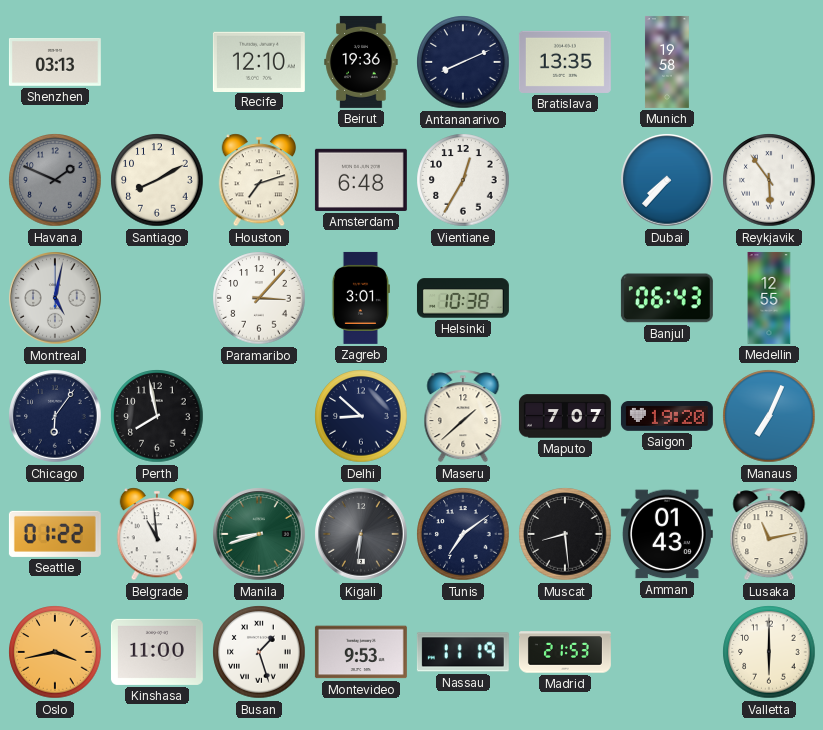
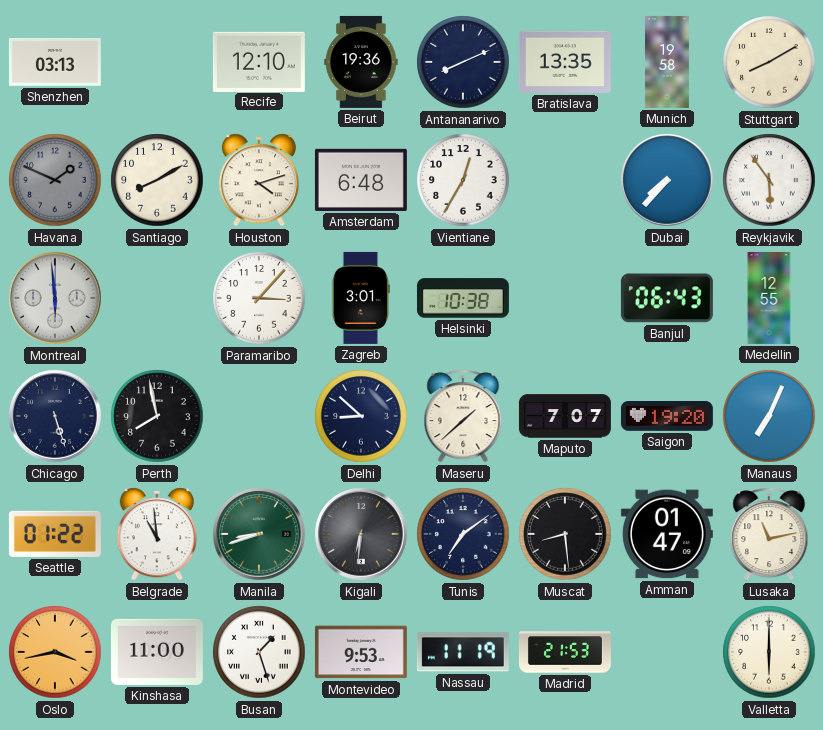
Stuttgart: none -> 8:10
Houston: 7:12 -> 4:12
Montreal: 5:02 -> 5:59
Chicago: 6:06 -> 5:27
Amman: 01:43 -> 01:47
